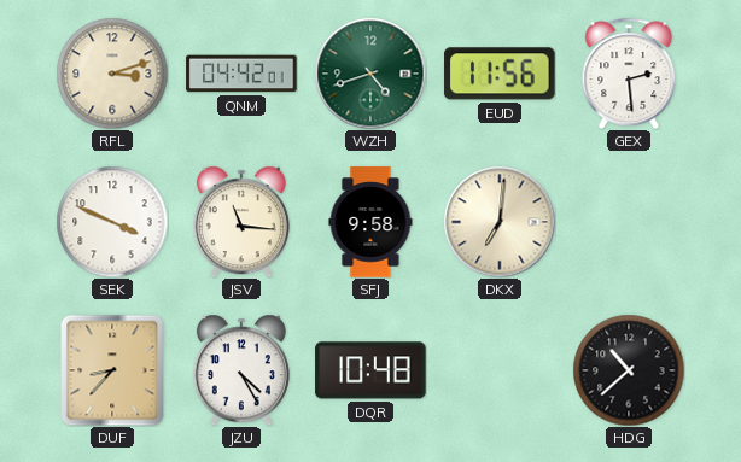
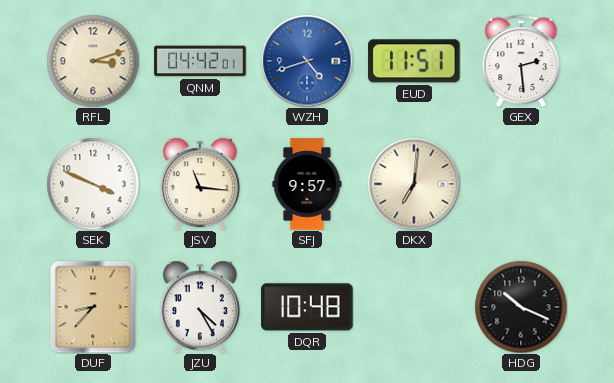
WZH dial: green -> blue
EUD: 11:56 -> 11:51
SFJ: 9:58 -> 9:57
HDG: 10:38 -> 10:19
